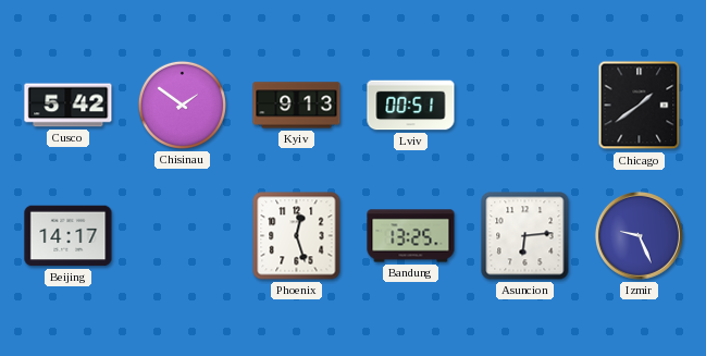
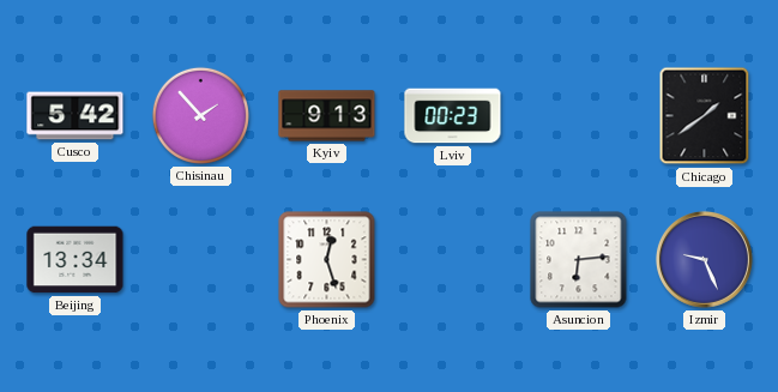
Chisinau: 1:51 -> 1:53
Lviv: 00:51 -> 00:23
Beijing: 14:17 -> 13:34
Bandung: 13:25 -> none
